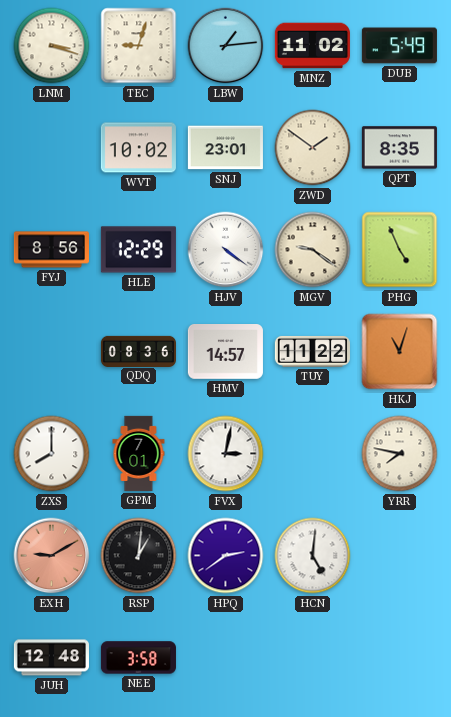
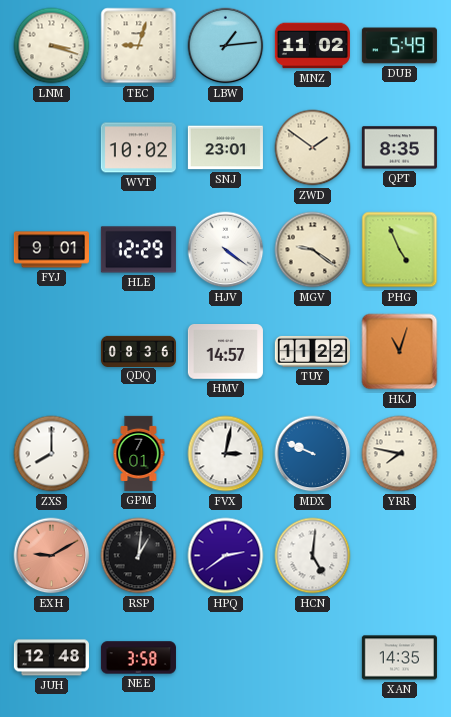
FYJ: 8:56 -> 9:01
MDX: none -> 9:49
XAN: none -> 14:35
